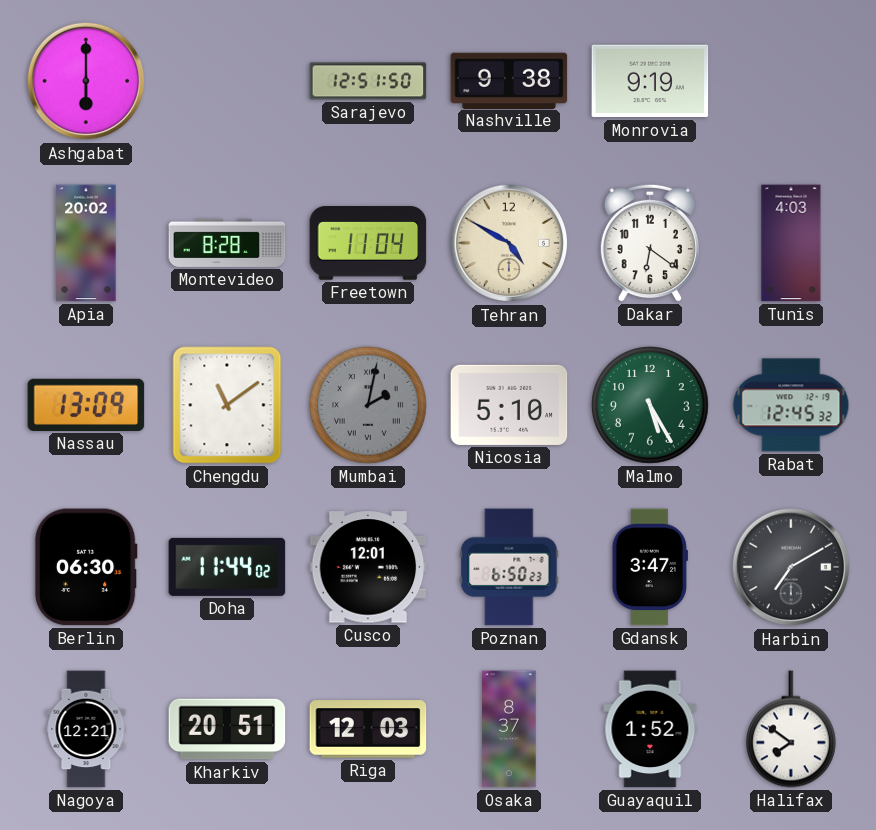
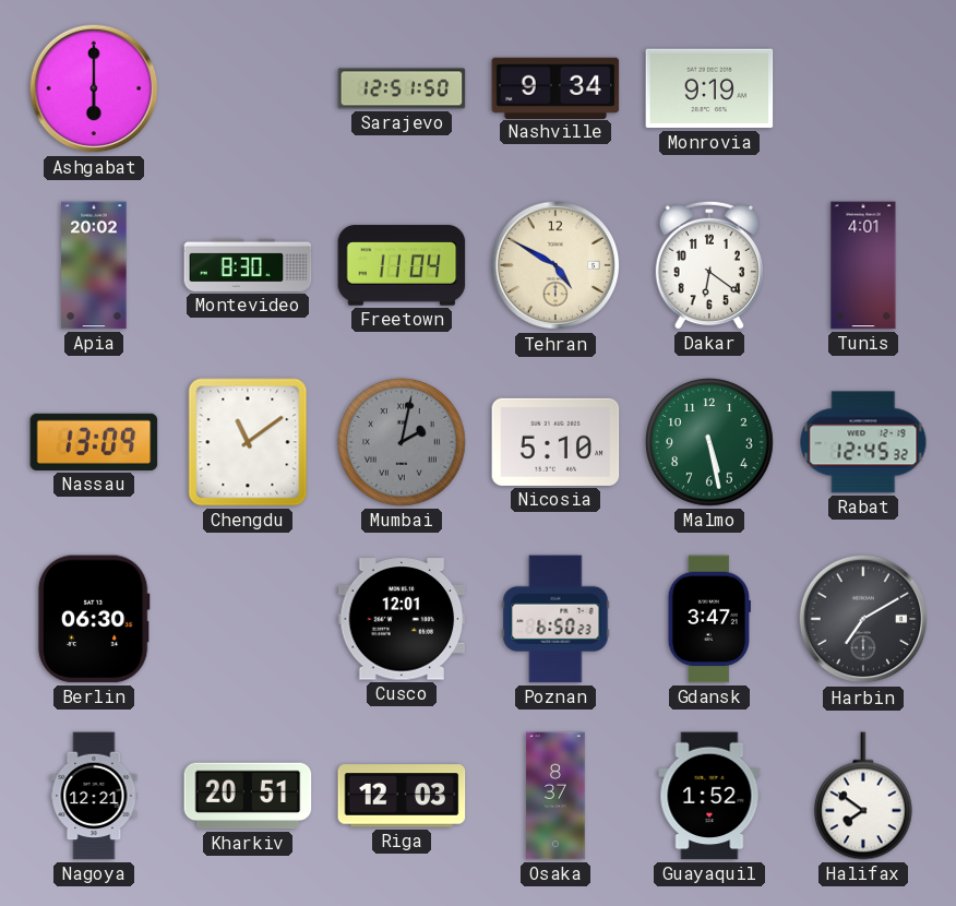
Nashville: 9:38 -> 9:34
Montevideo: 8:28 -> 8:30
Tunis: 4:03 -> 4:01
Malmo: 5:25 -> 5:28
Doha: 11:44 -> none
